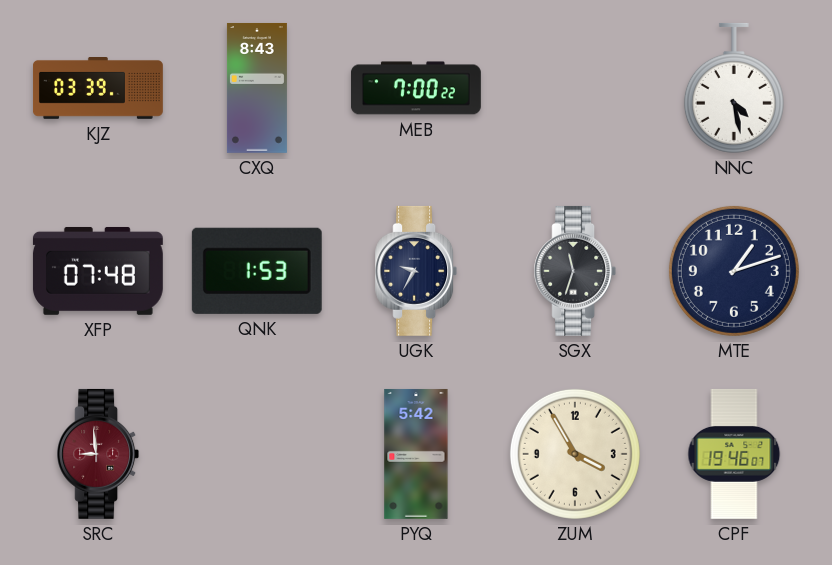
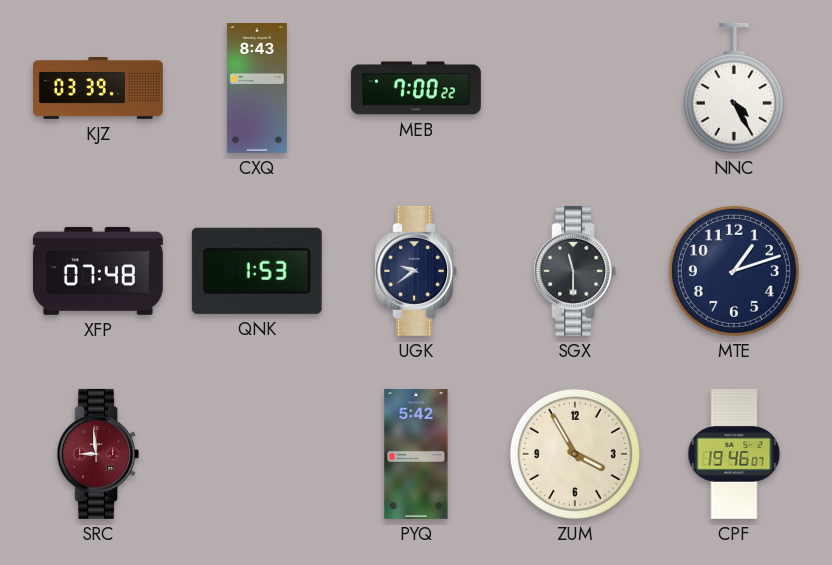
NNC: 4:28 -> 4:25
UGK: 9:35 -> 9:39
SGX: 11:33 -> 11:30
